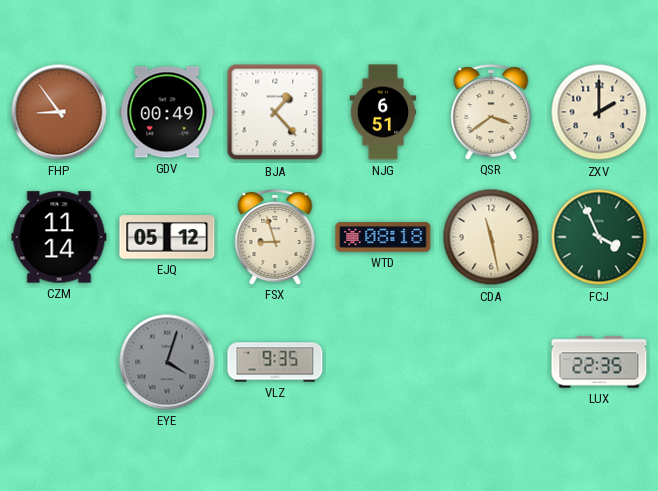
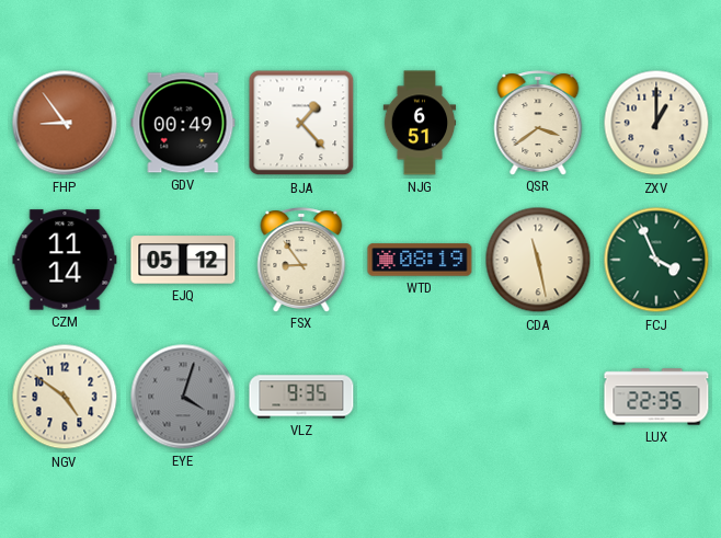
ZXV: 2:00 -> 1:00
FSX: 8:57 -> 8:54
WTD: 08:18 -> 08:19
NGV: none -> 4:51
